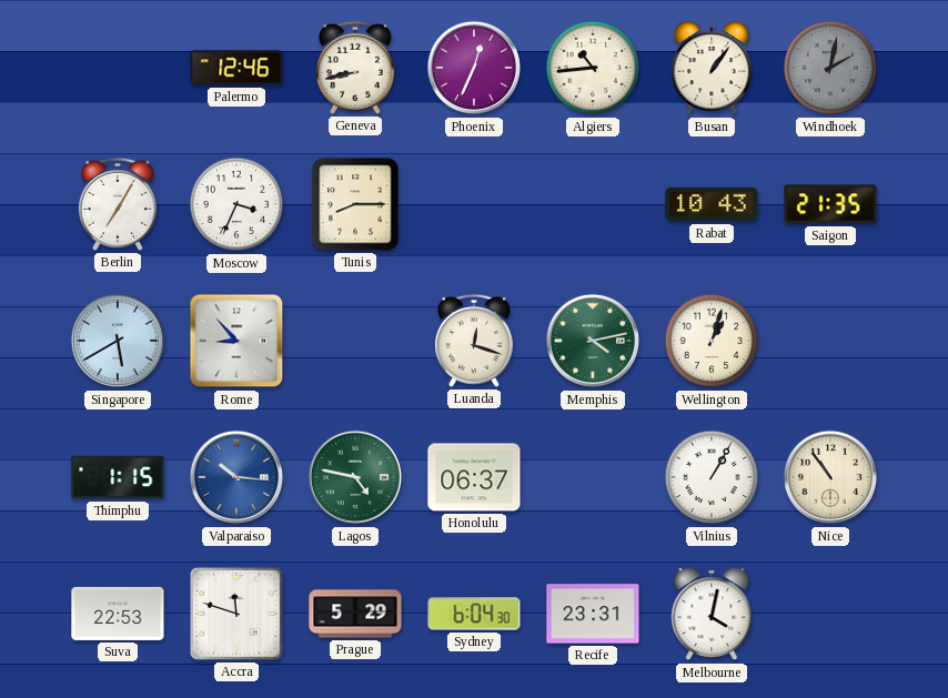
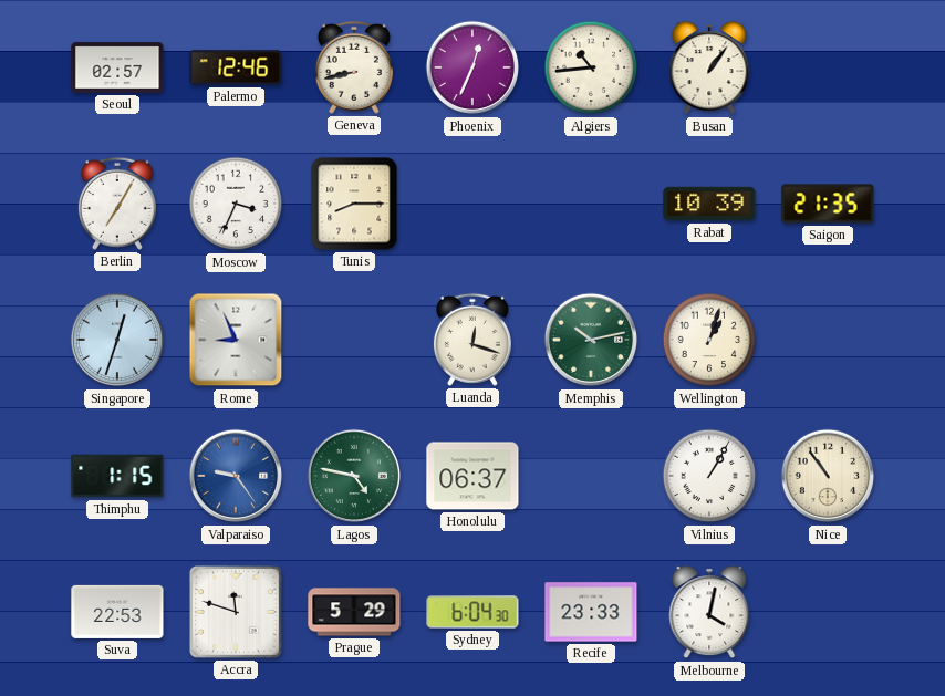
Seoul: none -> 02:57
Windhoek: 2:02 -> none
Rabat: 10:43 -> 10:39
Singapore: 5:40 -> 12:33
Rome: 8:53 -> 8:56
Memphis: 4:13 -> 10:13
Valparaiso: 10:16 -> 9:24
Recife: 23:31 -> 23:33
